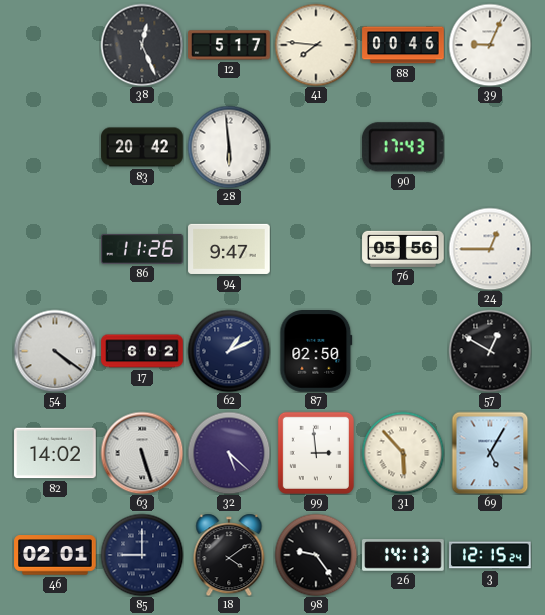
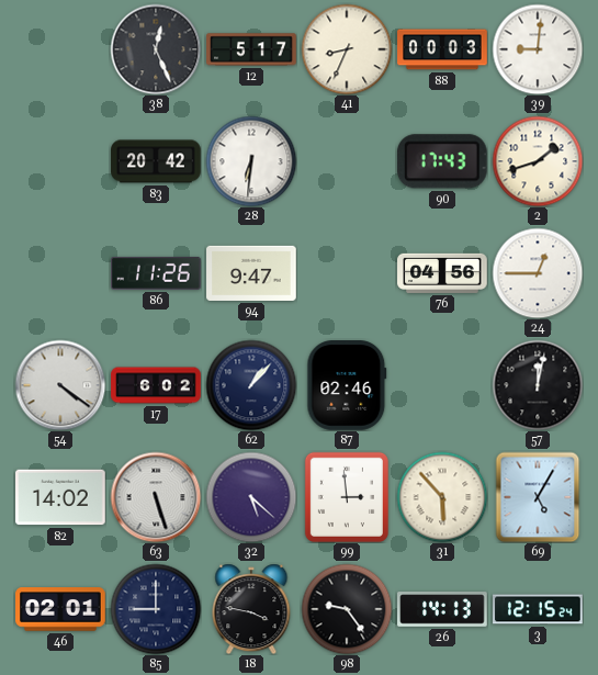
41: 7:46 -> 8:34
88: 00:46 -> 00:03
39: 9:04 -> 9:01
28: 5:59 -> 6:31
2: none -> 1:42
76: 05:56 -> 04:56
62: 1:11 -> 1:07
87: 02:50 -> 02:46
57: 12:50 -> 12:02
18: 4:09 -> 3:47
